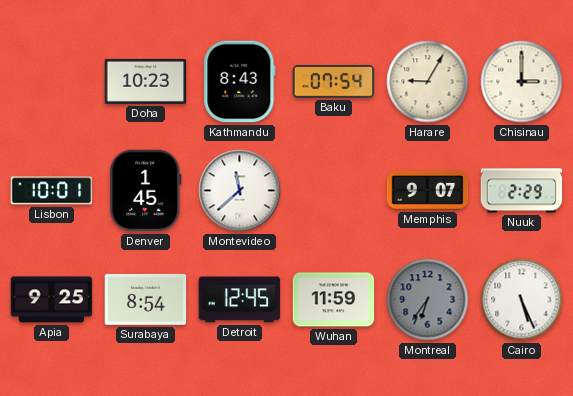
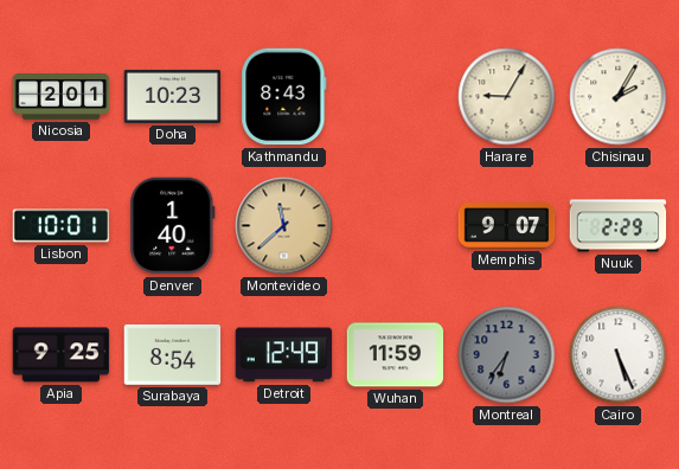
Nicosia: none -> 2:01
Baku: 07:54 -> none
Chisinau: 3:00 -> 2:05
Denver: 1:45 -> 1:40
Montevideo dial: white -> champagne
Detroit: 12:45 -> 12:49
